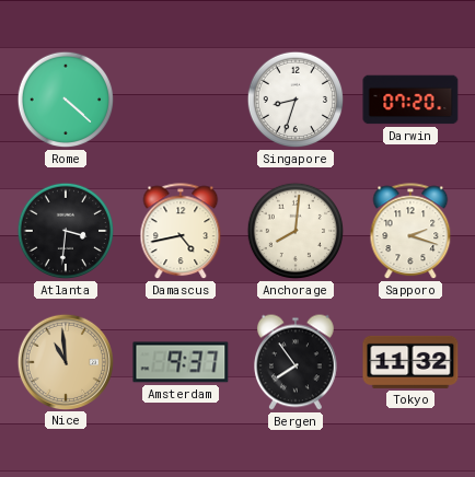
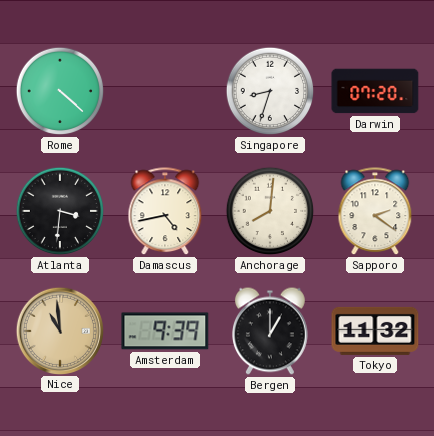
Sapporo: 2:18 -> 2:21
Amsterdam: 9:37 -> 9:39
Bergen: 7:54 -> 1:00
